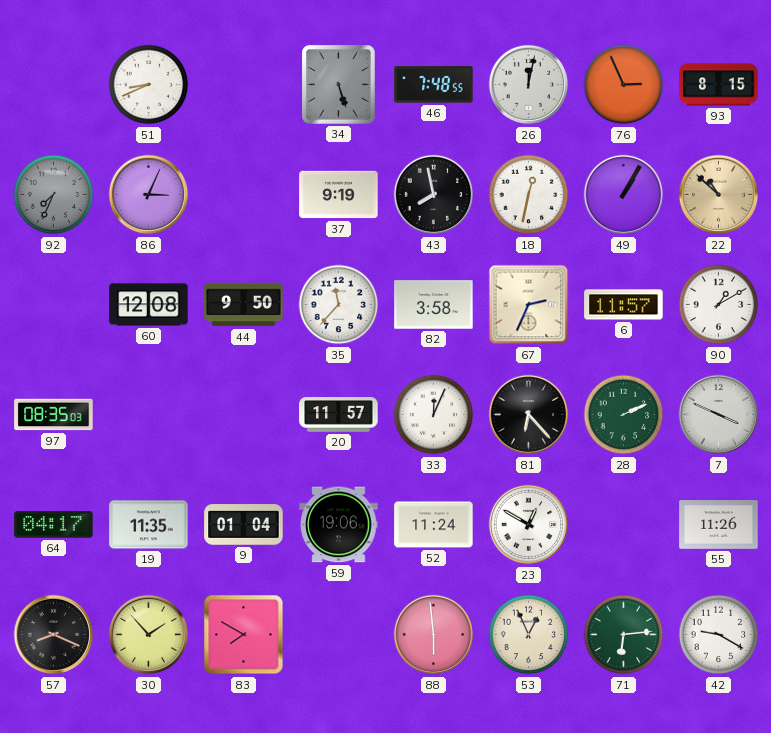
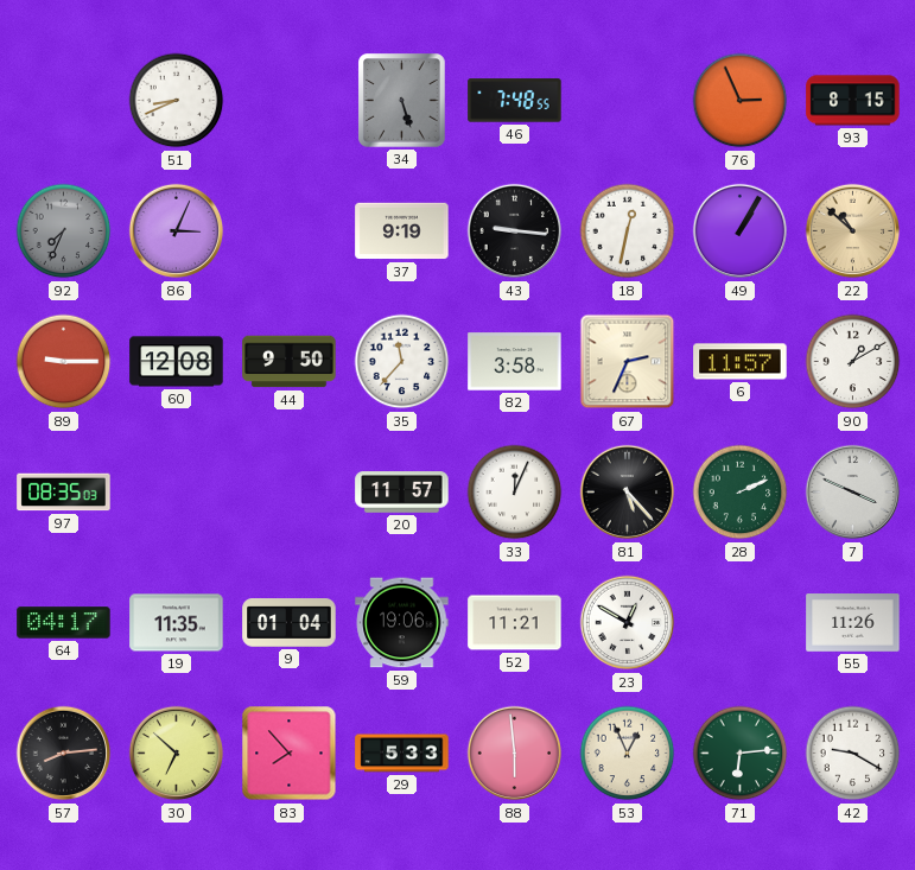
26: 12:02 -> none
43: 7:58 -> 9:16
89: none -> 9:15
81: 6:23 -> 5:23
52: 11:24 -> 11:21
57: 8:19 -> 8:14
30: 1:53 -> 6:52
83: 7:50 -> 7:53
29: none -> 5:33
